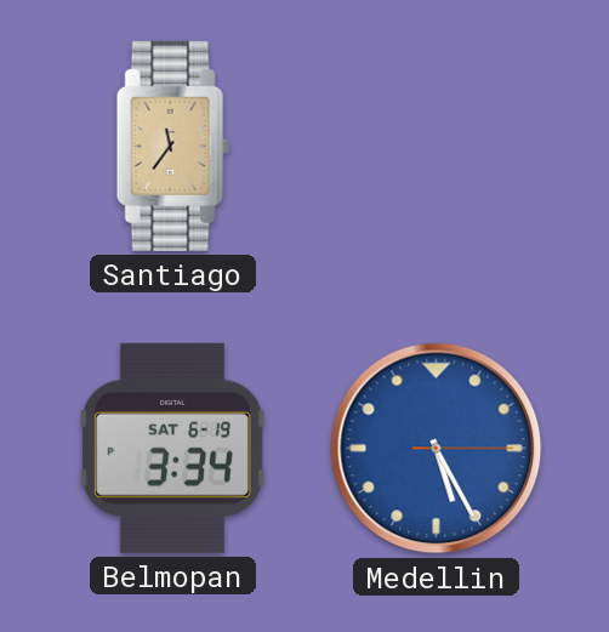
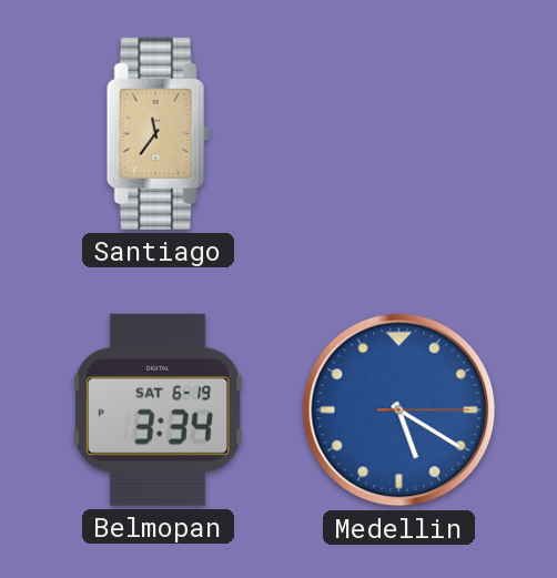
Medellin: 5:25 -> 5:20
